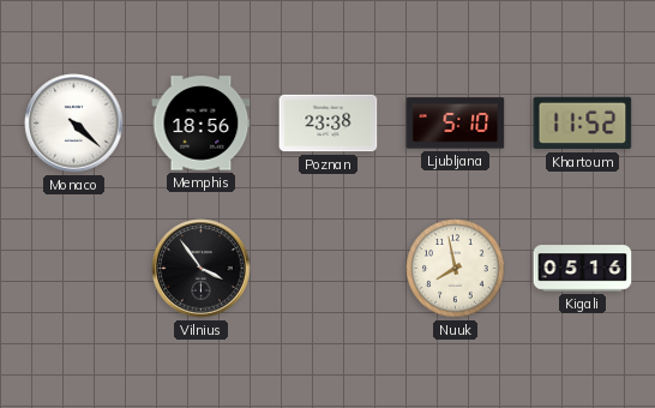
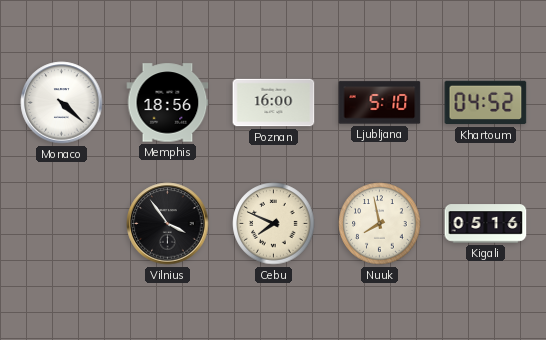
Poznan: 23:38 -> 16:00
Khartoum: 11:52 -> 04:52
Cebu: none -> 7:49
